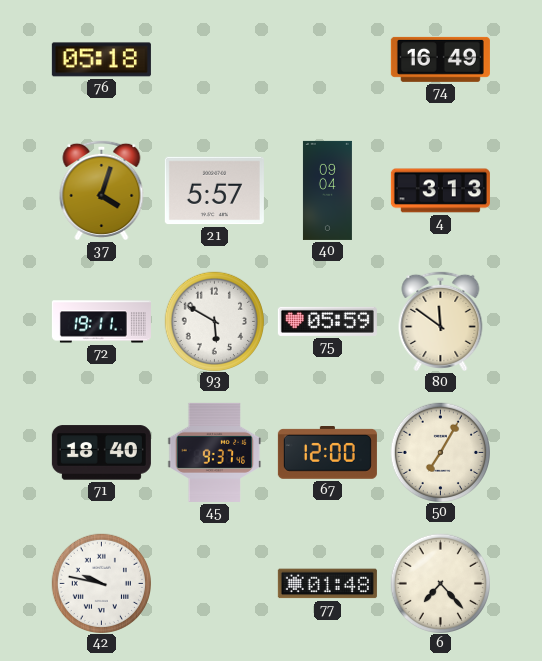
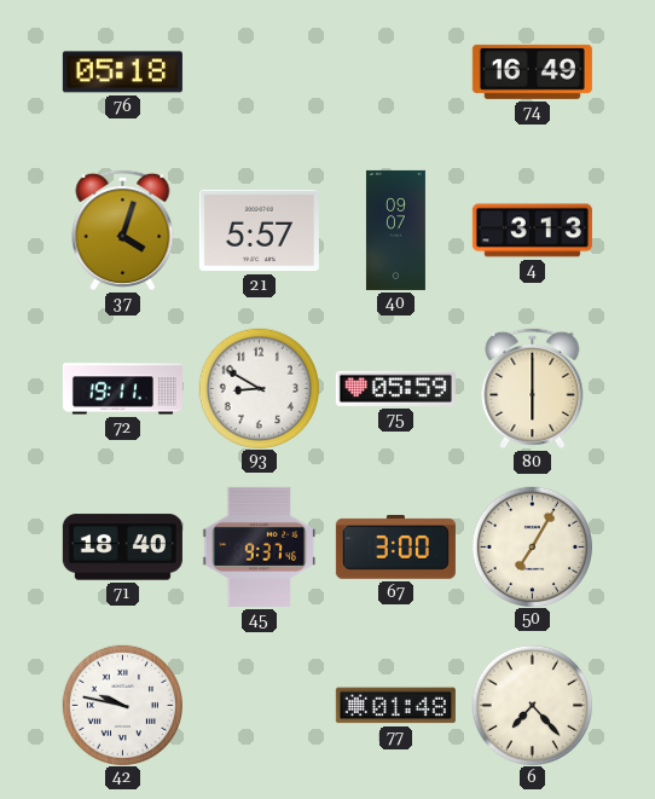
40: 09:04 -> 09:07
93: 5:50 -> 8:50
80: 11:51 -> 6:00
67: 12:00 -> 3:00
